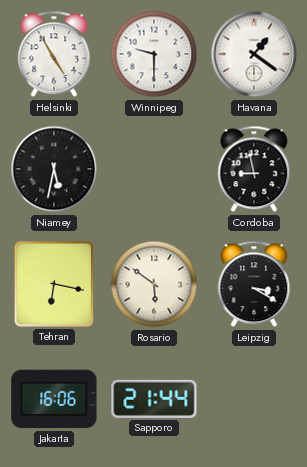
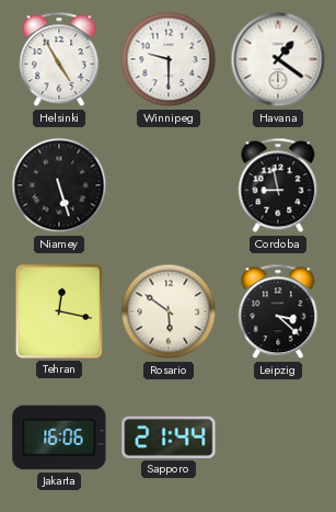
Niamey: 5:32 -> 5:27
Tehran: 6:17 -> 12:17
Leipzig: 3:20 -> 3:22
